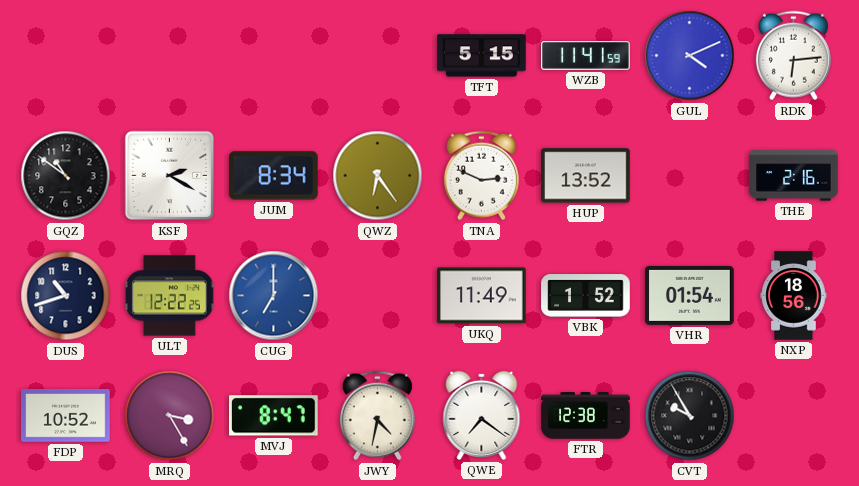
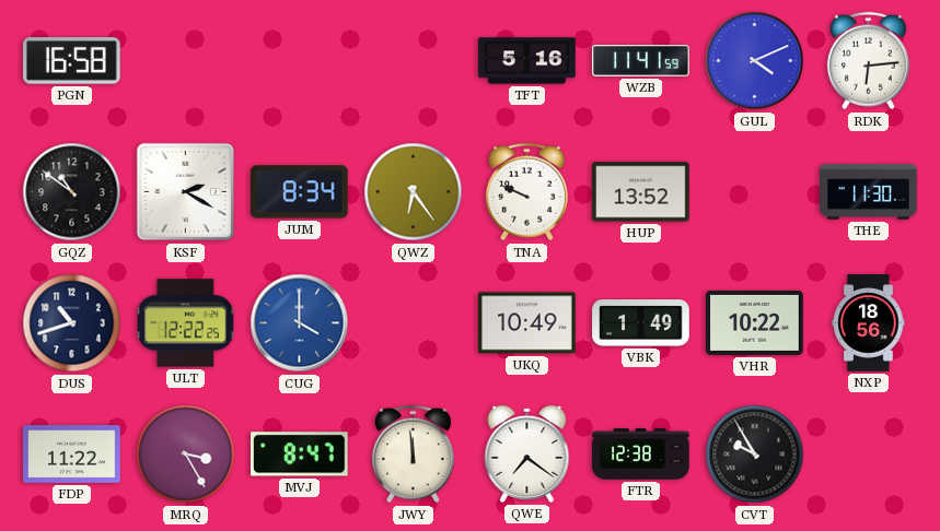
PGN: none -> 16:58
TFT: 5:15 -> 5:16
TNA: 2:49 -> 9:49
THE: 2:16 -> 11:30
CUG: 7:00 -> 4:00
UKQ: 11:49 -> 10:49
VBK: 1:52 -> 1:49
VHR: 01:54 -> 10:22
FDP: 10:52 -> 11:22
JWY: 4:32 -> 11:59
